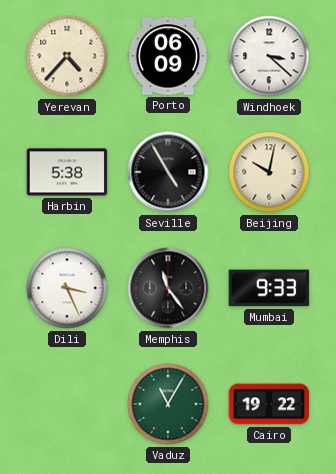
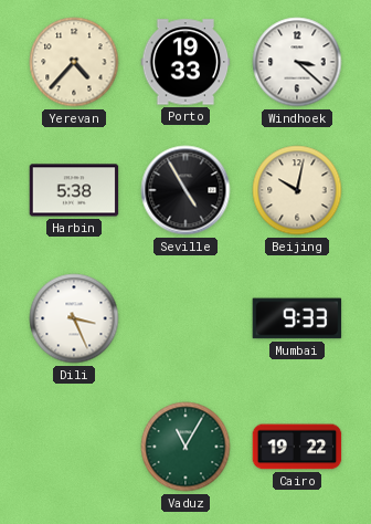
Porto: 06:09 -> 19:33
Memphis: 11:24 -> none
